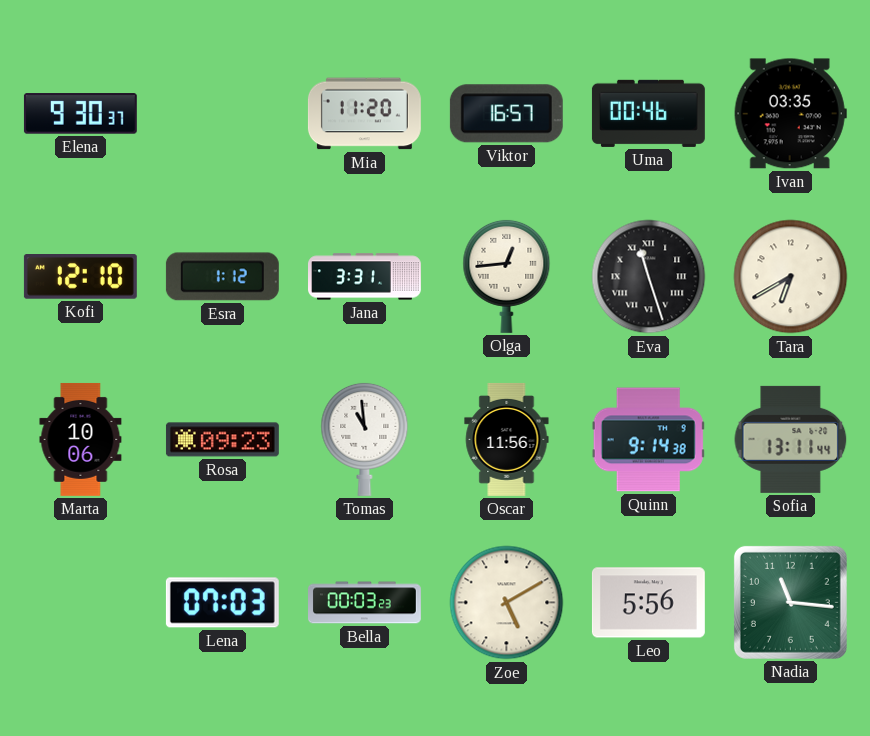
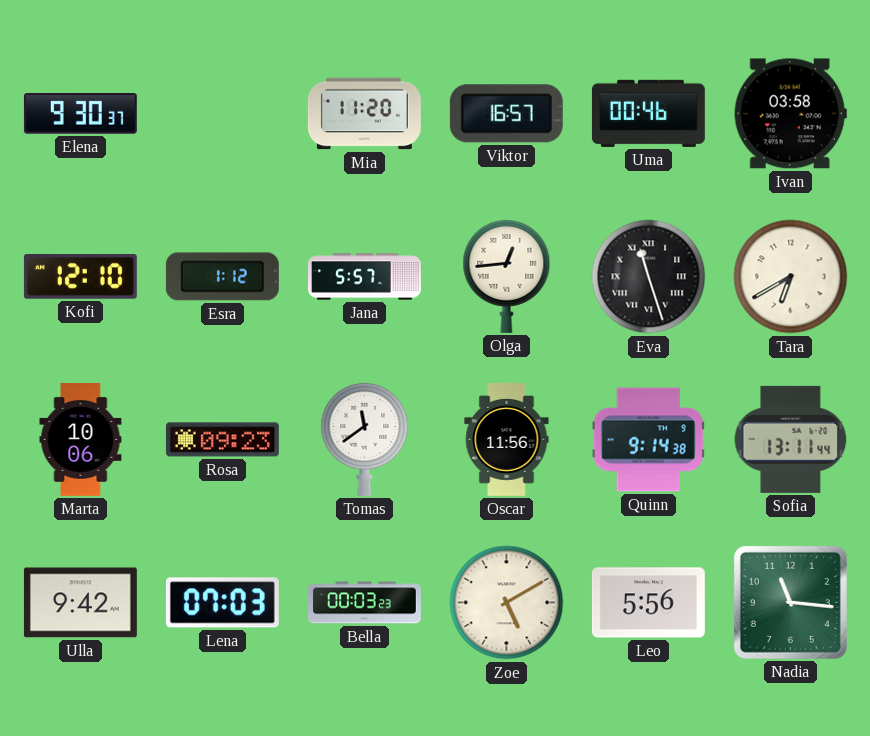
Ivan: 03:35 -> 03:58
Jana: 3:31 -> 5:57
Tomas: 10:59 -> 11:39
Ulla: none -> 9:42
